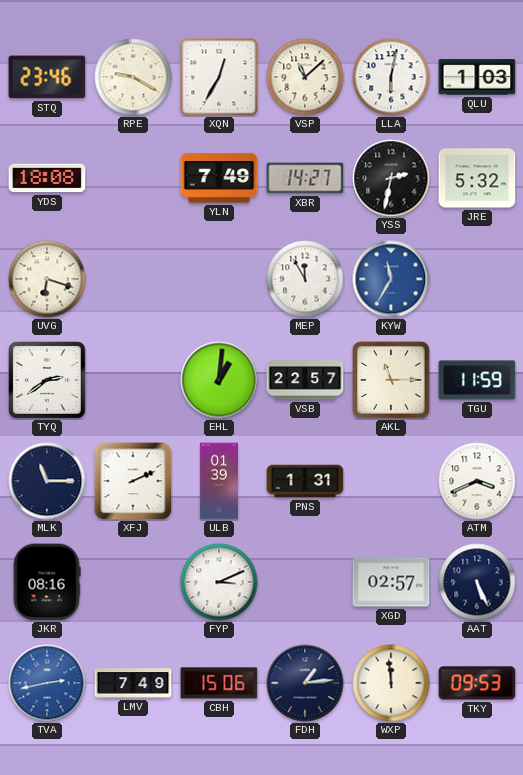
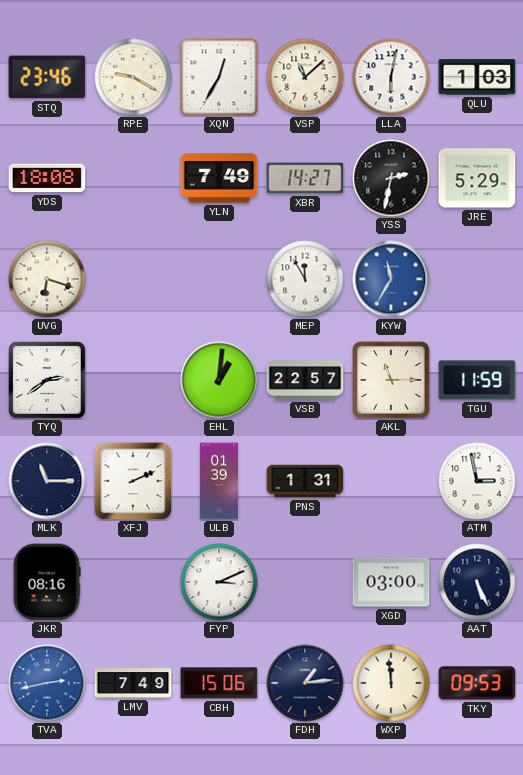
JRE: 5:32 -> 5:29
ATM: 3:41 -> 2:58
XGD: 02:57 -> 03:00
